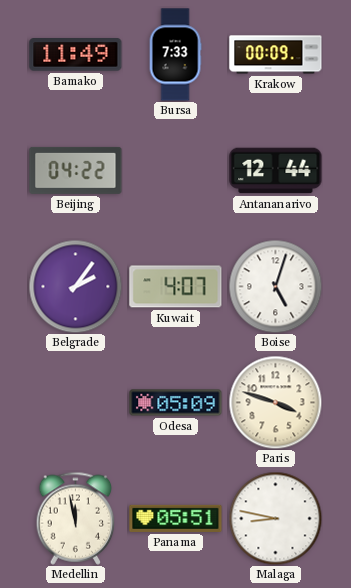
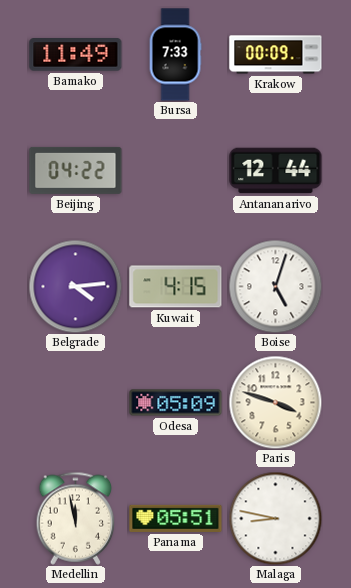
Belgrade: 2:06 -> 4:14
Kuwait: 4:07 -> 4:15
